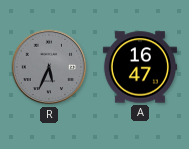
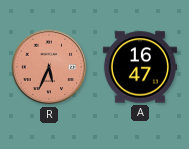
R dial: grey -> salmon
